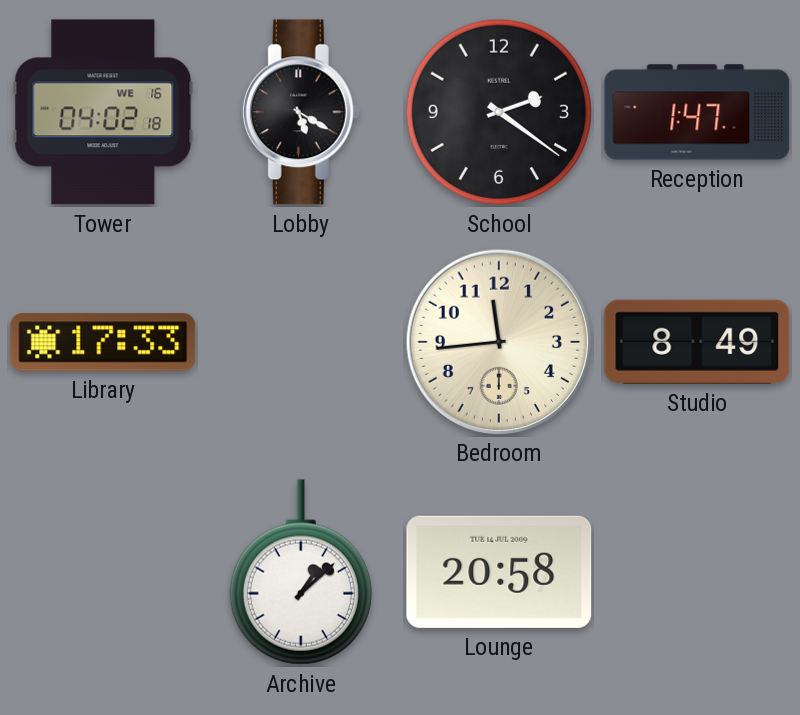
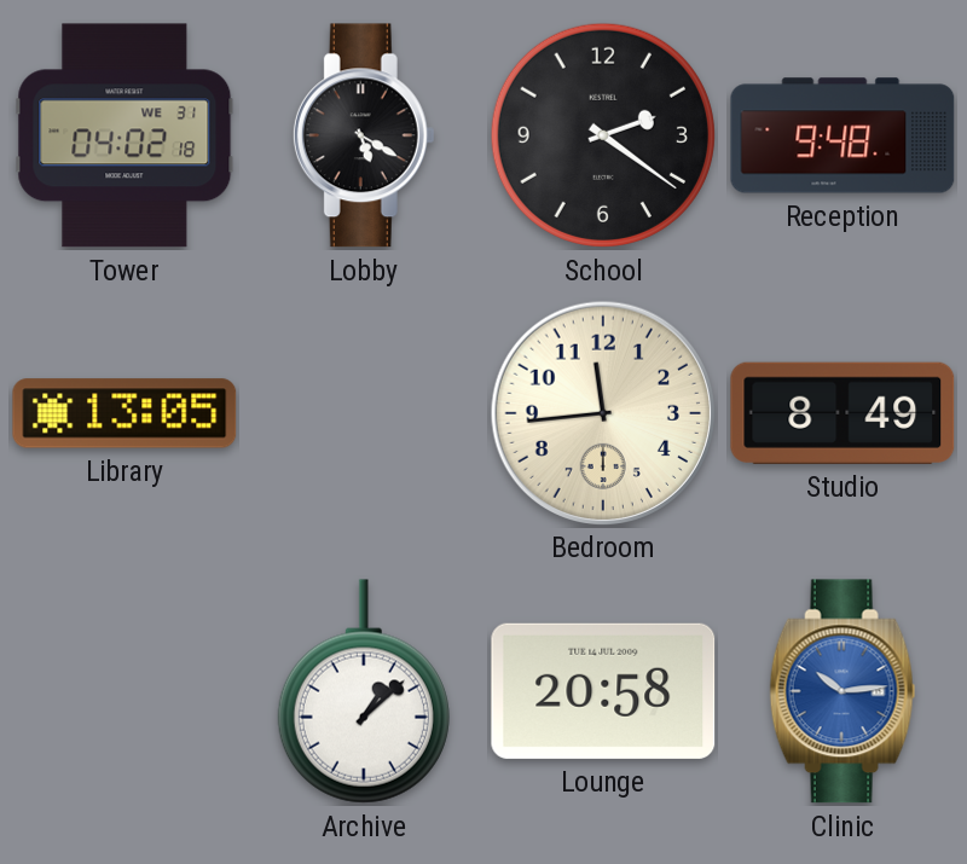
Tower date: WE 16 -> WE 31
Reception: 1:47 -> 9:48
Library: 17:33 -> 13:05
Clinic: none -> 10:14
